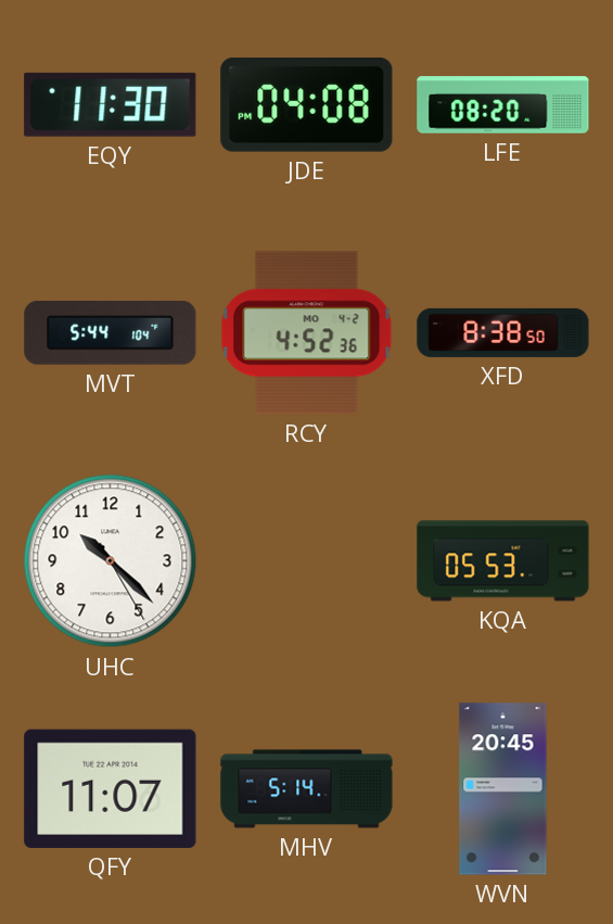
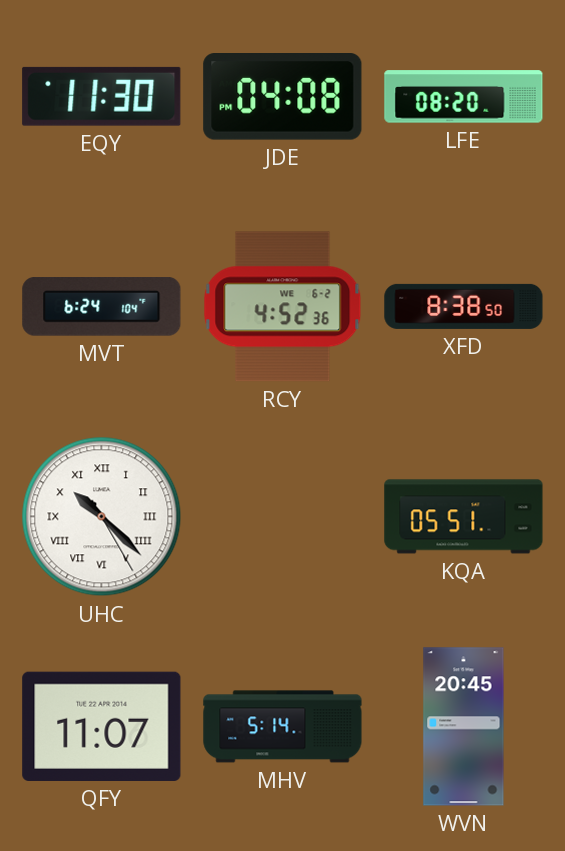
MVT: 5:44 -> 6:24
RCY date: MO 4-2 -> WE 6-2
UHC numerals: Arabic -> Roman
KQA: 05:53 -> 05:51
